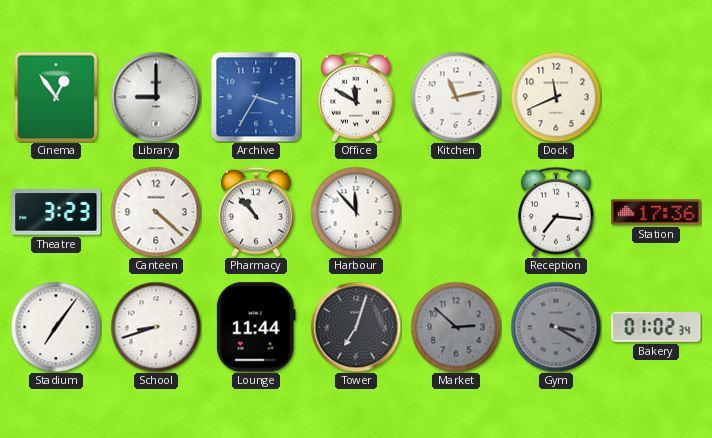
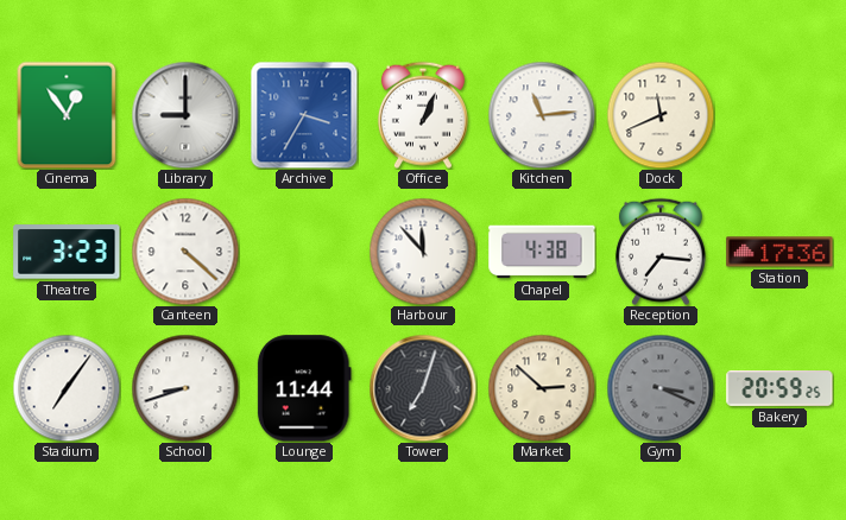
Office: 11:50 -> 1:04
Kitchen: 11:13 -> 11:14
Pharmacy: 10:53 -> none
Chapel: none -> 4:38
Market dial: grey -> cream
Gym: 3:20 -> 3:19
Bakery: 01:02 -> 20:59
